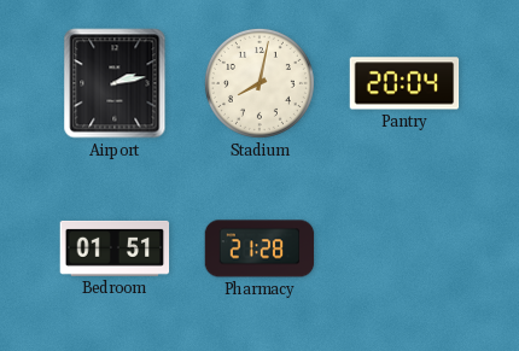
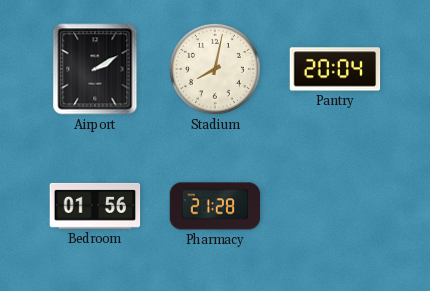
Airport: 2:13 -> 2:10
Bedroom: 01:51 -> 01:56
